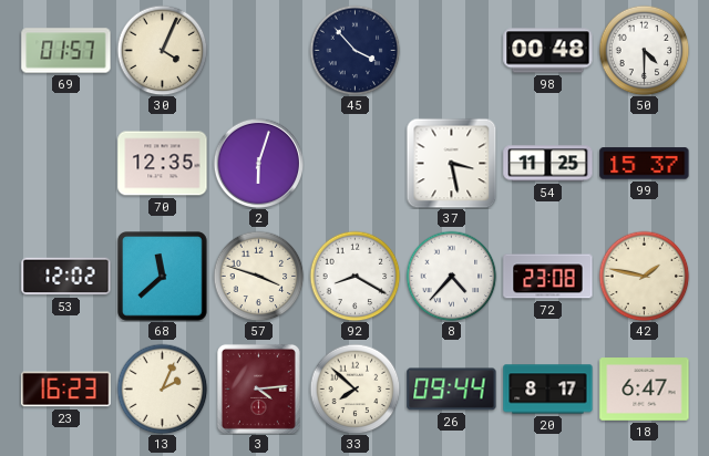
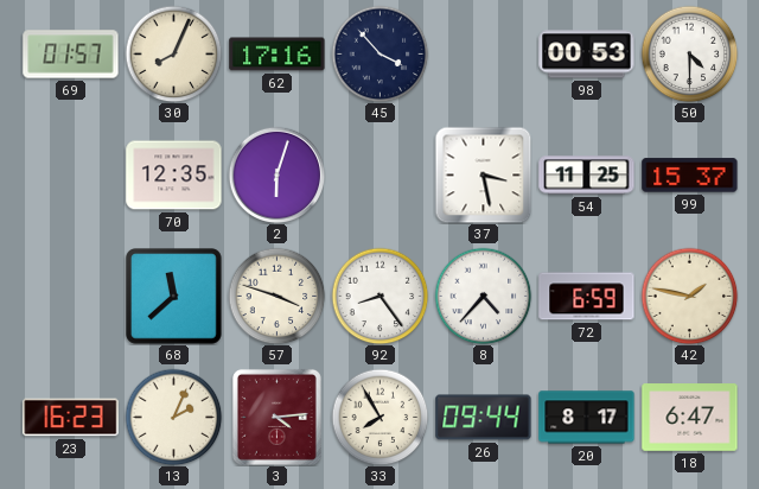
30: 4:04 -> 8:04
62: none -> 17:16
98: 00:48 -> 00:53
53: 12:02 -> none
92: 8:20 -> 8:24
72: 23:08 -> 6:59
33: 7:52 -> 7:55
